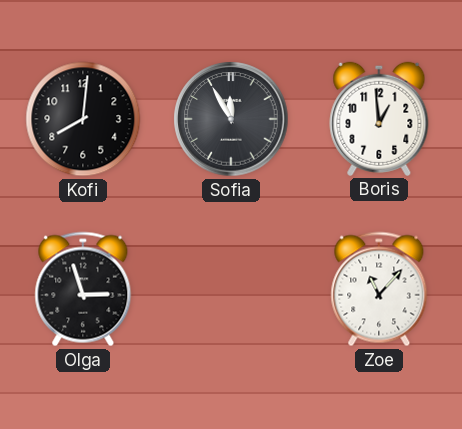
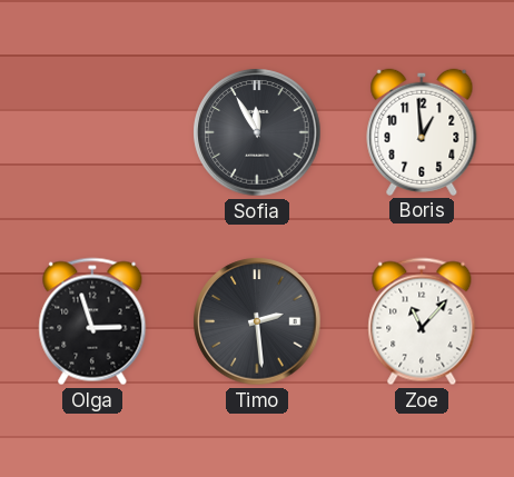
Kofi: 8:01 -> none
Timo: none -> 2:29
